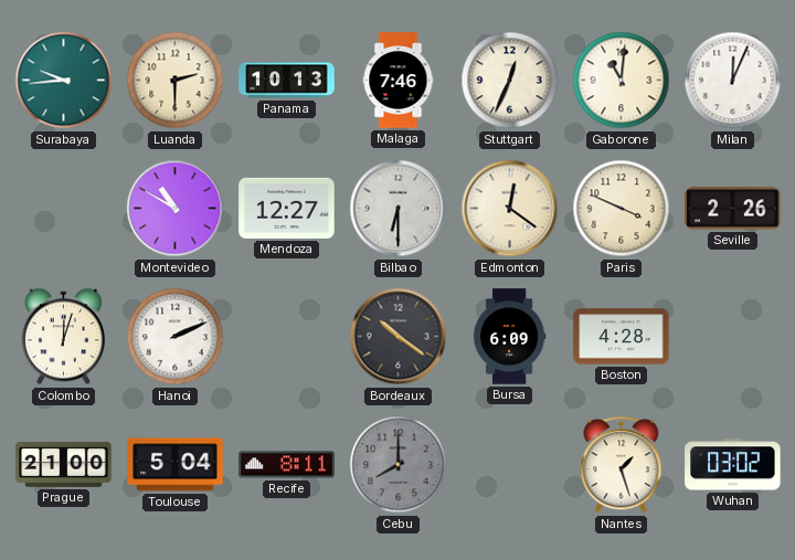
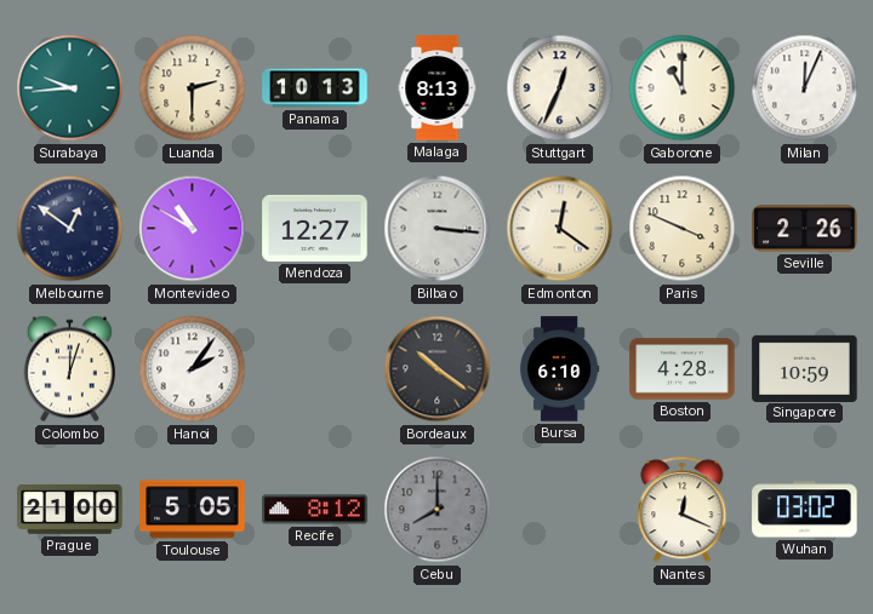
Malaga: 7:46 -> 8:13
Gaborone: 11:01 -> 11:00
Melbourne: none -> 12:51
Bilbao: 6:30 -> 3:16
Hanoi: 2:11 -> 2:06
Bursa: 6:09 -> 6:10
Singapore: none -> 10:59
Toulouse: 5:04 -> 5:05
Recife: 8:11 -> 8:12
Nantes: 1:27 -> 12:19
